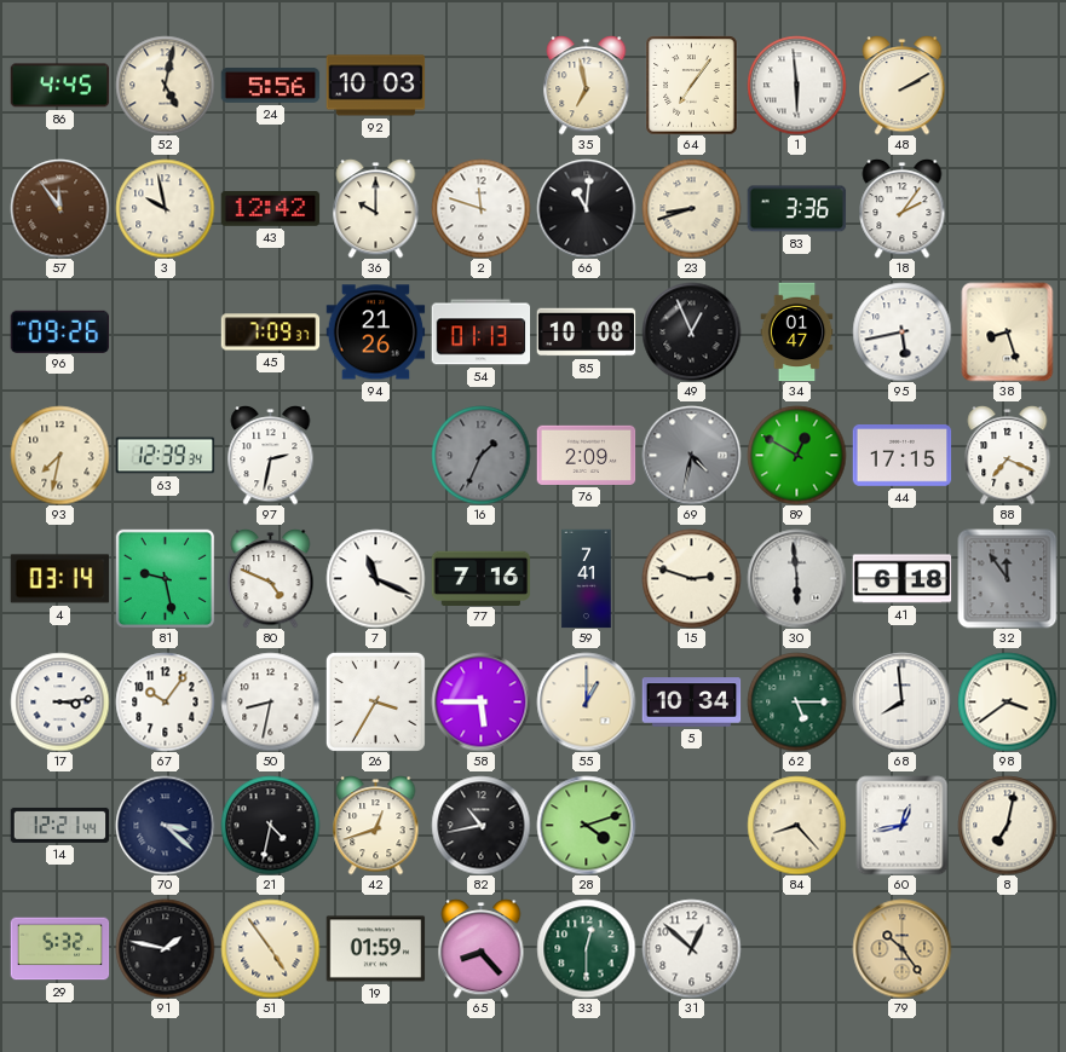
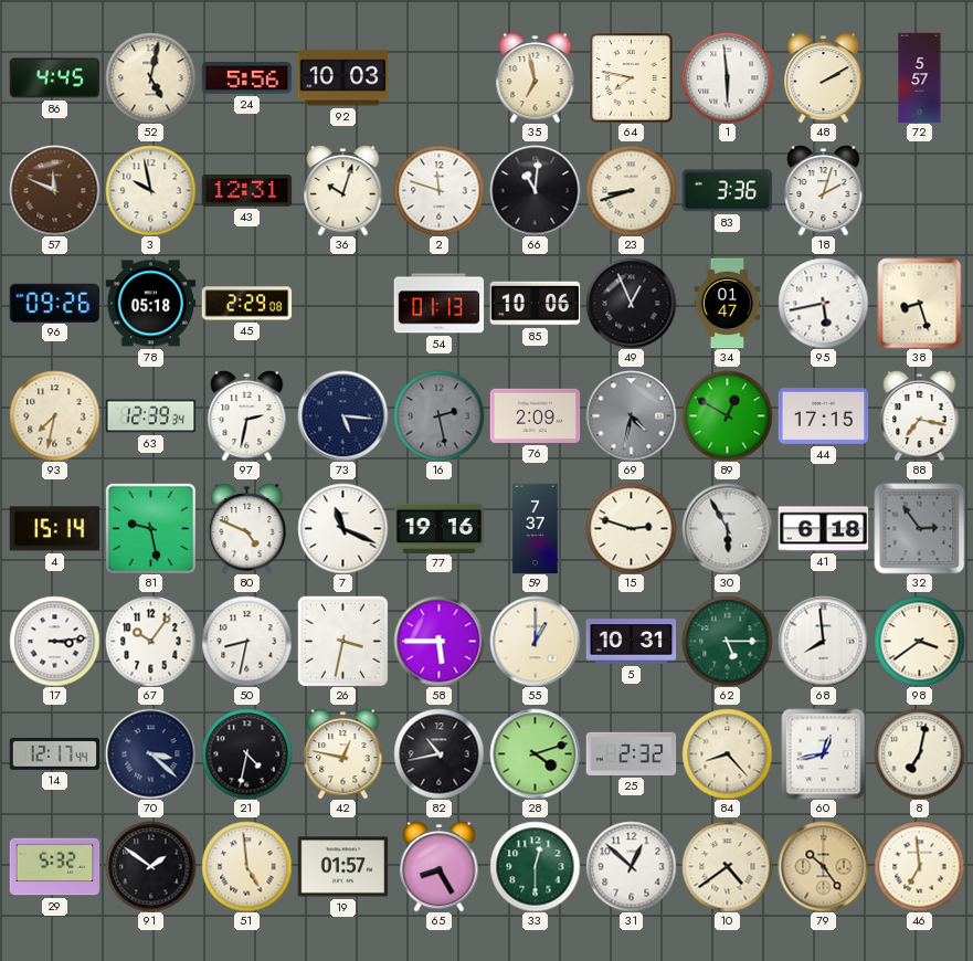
64: 7:06 -> 7:47
72: none -> 5:57
57: 11:54 -> 11:49
43: 12:42 -> 12:31
36: 10:00 -> 10:03
18: 2:06 -> 2:03
78: none -> 05:18
45: 7:09 -> 2:29
94: 21:26 -> none
85: 10:08 -> 10:06
73: none -> 5:16
16: 1:34 -> 2:28
88: 7:19 -> 7:17
4: 03:14 -> 15:14
77: 7:16 -> 19:16
59: 7:41 -> 7:37
30: 5:59 -> 5:55
32: 11:54 -> 2:54
26: 3:35 -> 3:32
5: 10:34 -> 10:31
14: 12:21 -> 12:17
42: 12:42 -> 12:47
25: none -> 2:32
91: 1:47 -> 1:51
51: 4:54 -> 4:59
19: 01:59 -> 01:57
65: 8:23 -> 8:25
10: none -> 4:39
46: none -> 6:59
